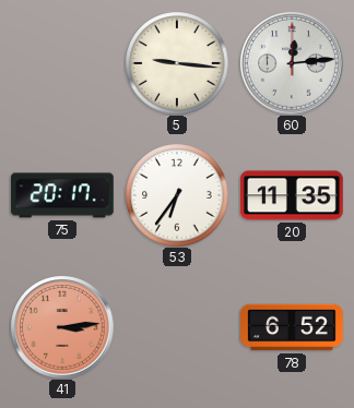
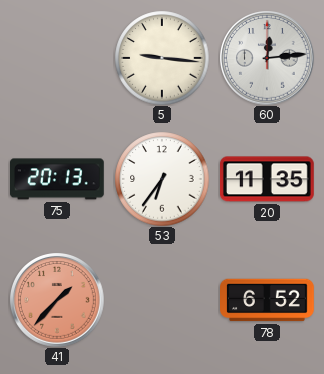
75: 20:17 -> 20:13
41: 3:14 -> 1:37
